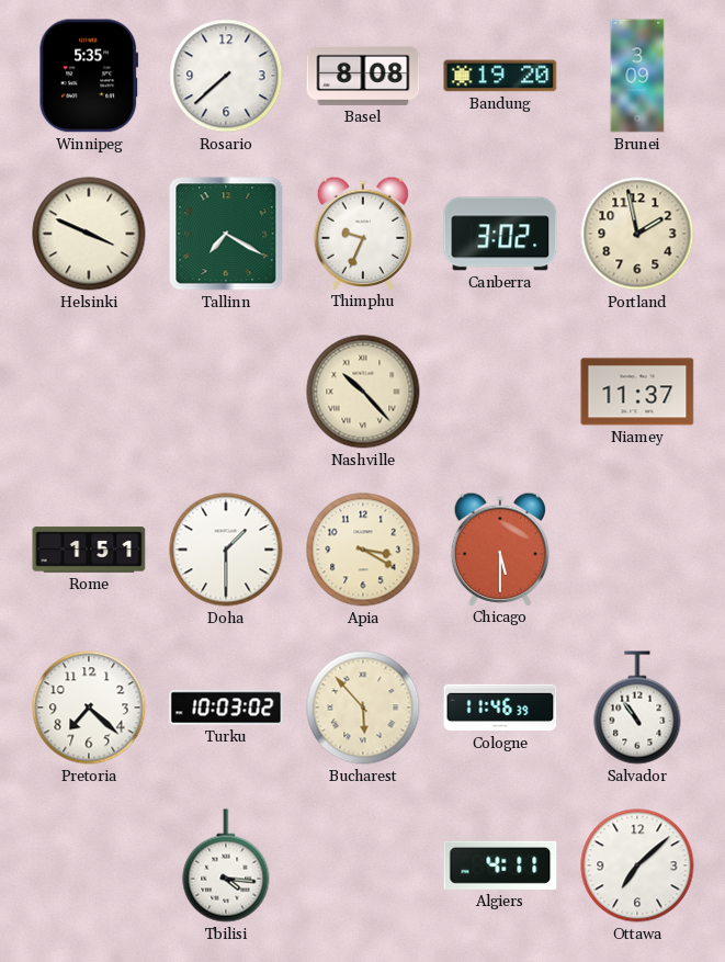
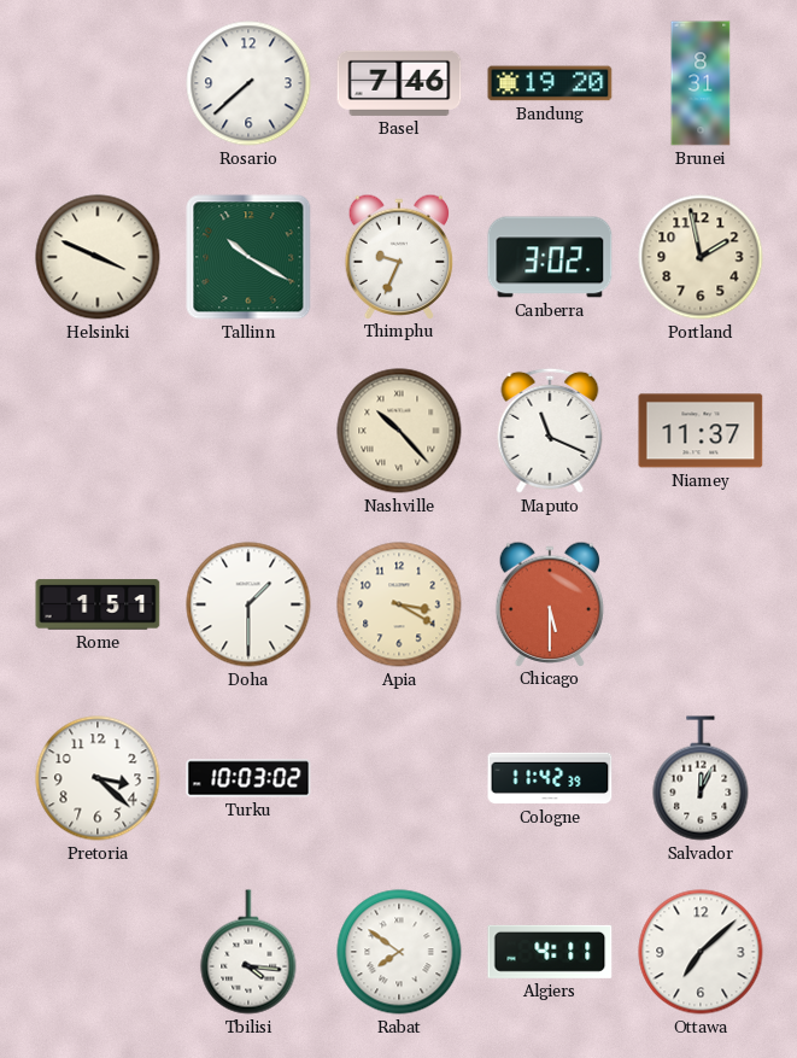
Winnipeg: 5:35 -> none
Basel: 8:08 -> 7:46
Brunei: 3:09 -> 8:31
Tallinn: 7:20 -> 10:20
Maputo: none -> 11:19
Pretoria: 7:22 -> 3:22
Bucharest: 5:53 -> none
Cologne: 11:46 -> 11:42
Salvador: 10:54 -> 12:04
Rabat: none -> 7:51
